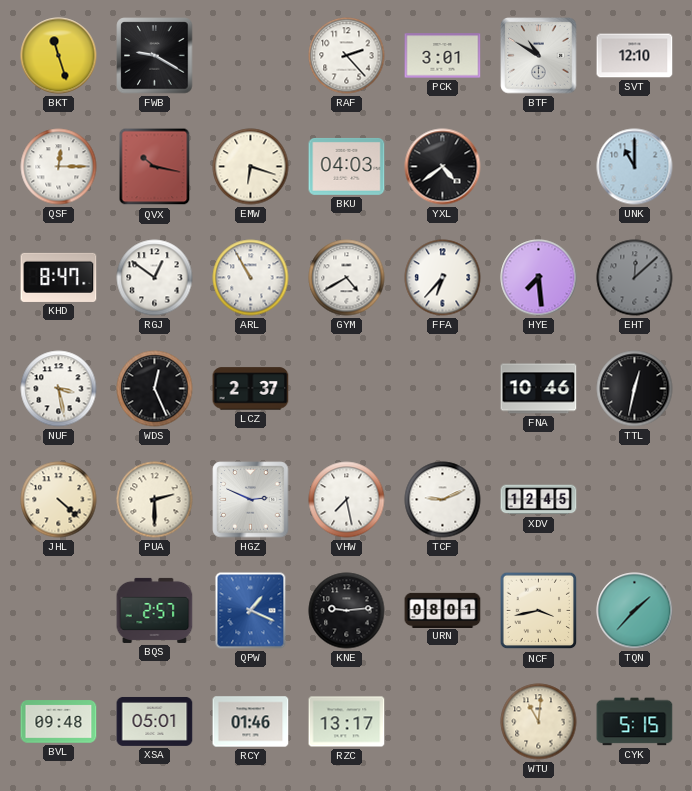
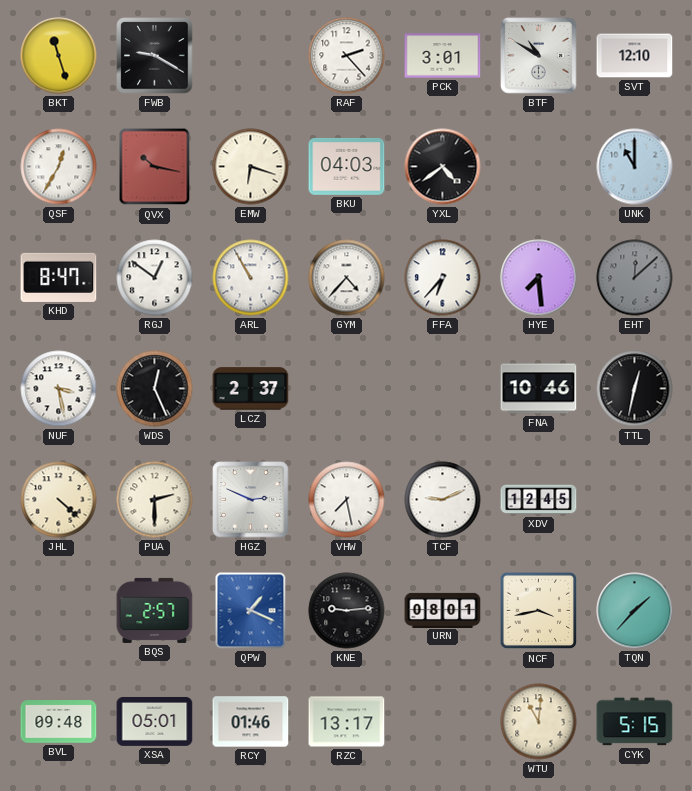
QSF: 12:15 -> 12:35
GYM: 4:40 -> 4:37
